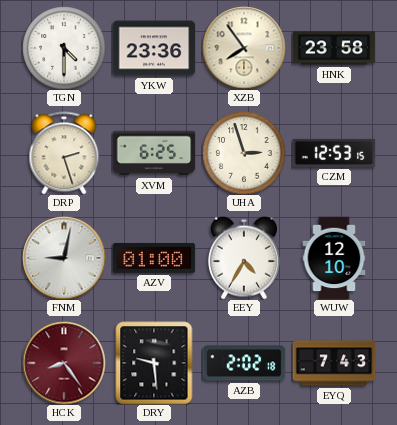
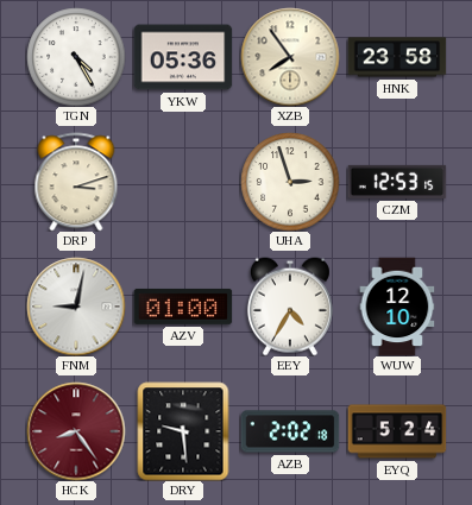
TGN: 4:30 -> 4:25
YKW: 23:36 -> 05:36
DRP: 2:27 -> 3:12
XVM: 6:25 -> none
EYQ: 7:43 -> 5:24
